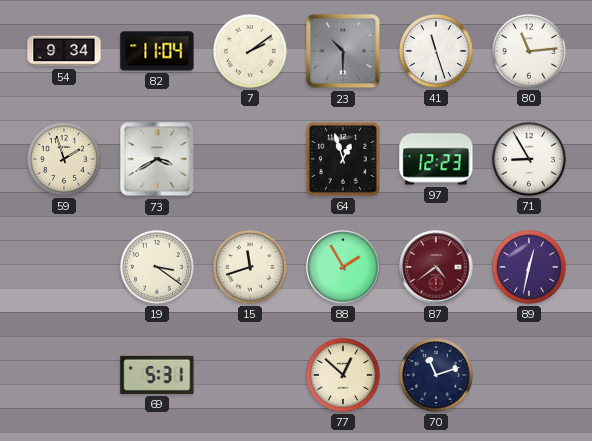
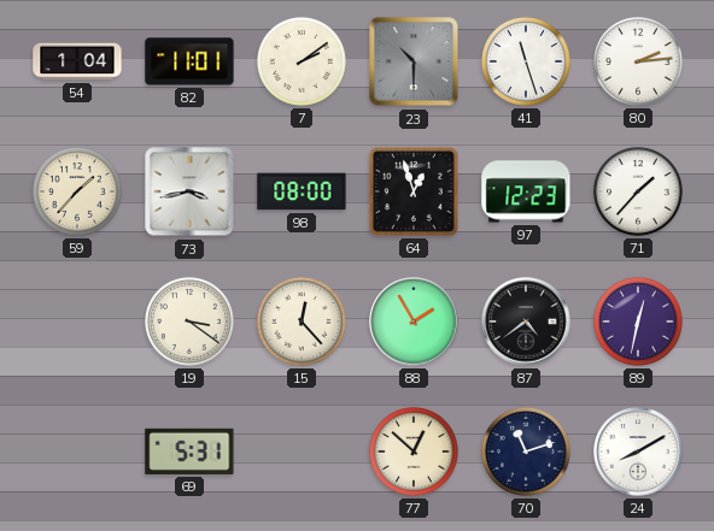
54: 9:34 -> 1:04
82: 11:04 -> 11:01
80: 11:14 -> 2:14
59: 1:57 -> 1:37
73: 3:40 -> 3:43
98: none -> 08:00
71: 8:55 -> 1:37
15: 11:42 -> 12:23
87 dial: burgundy -> black
24: none -> 8:10
